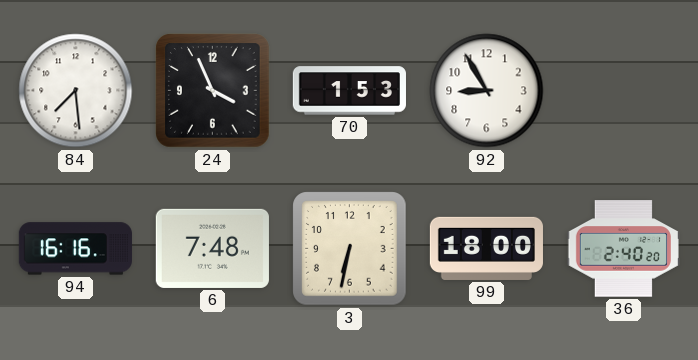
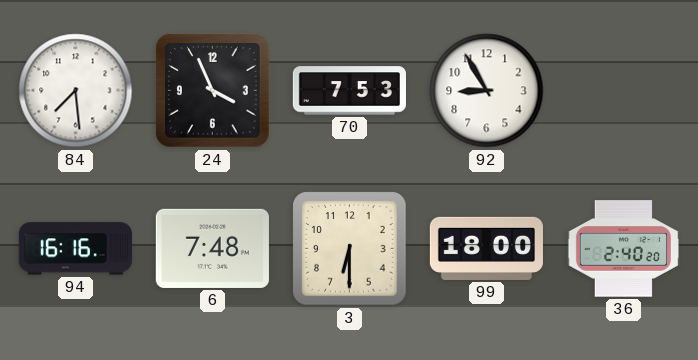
70: 1:53 -> 7:53
3: 6:32 -> 6:30
